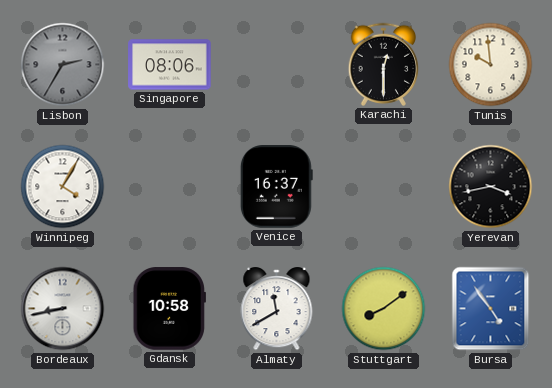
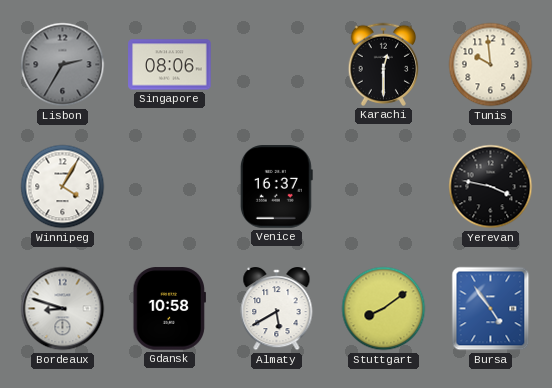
Yerevan: 3:43 -> 3:47
Bordeaux: 8:43 -> 8:48
Almaty: 11:40 -> 5:40
